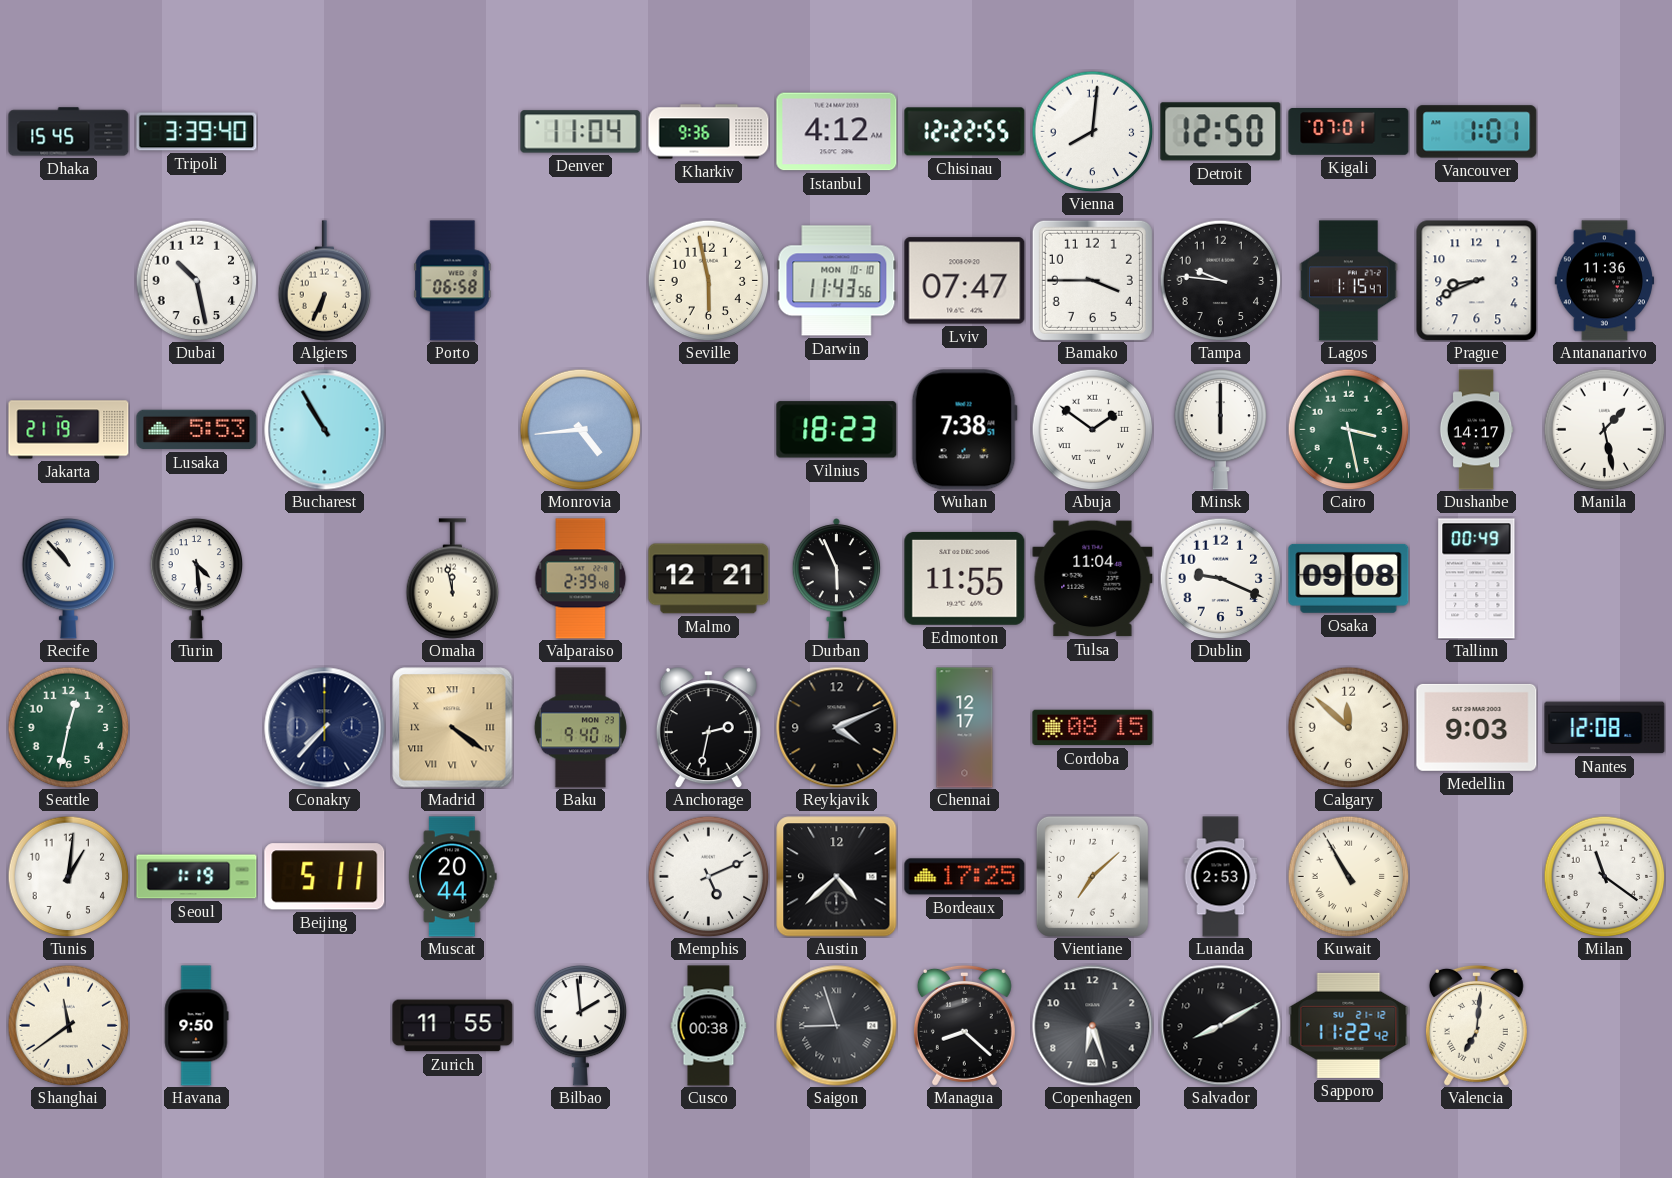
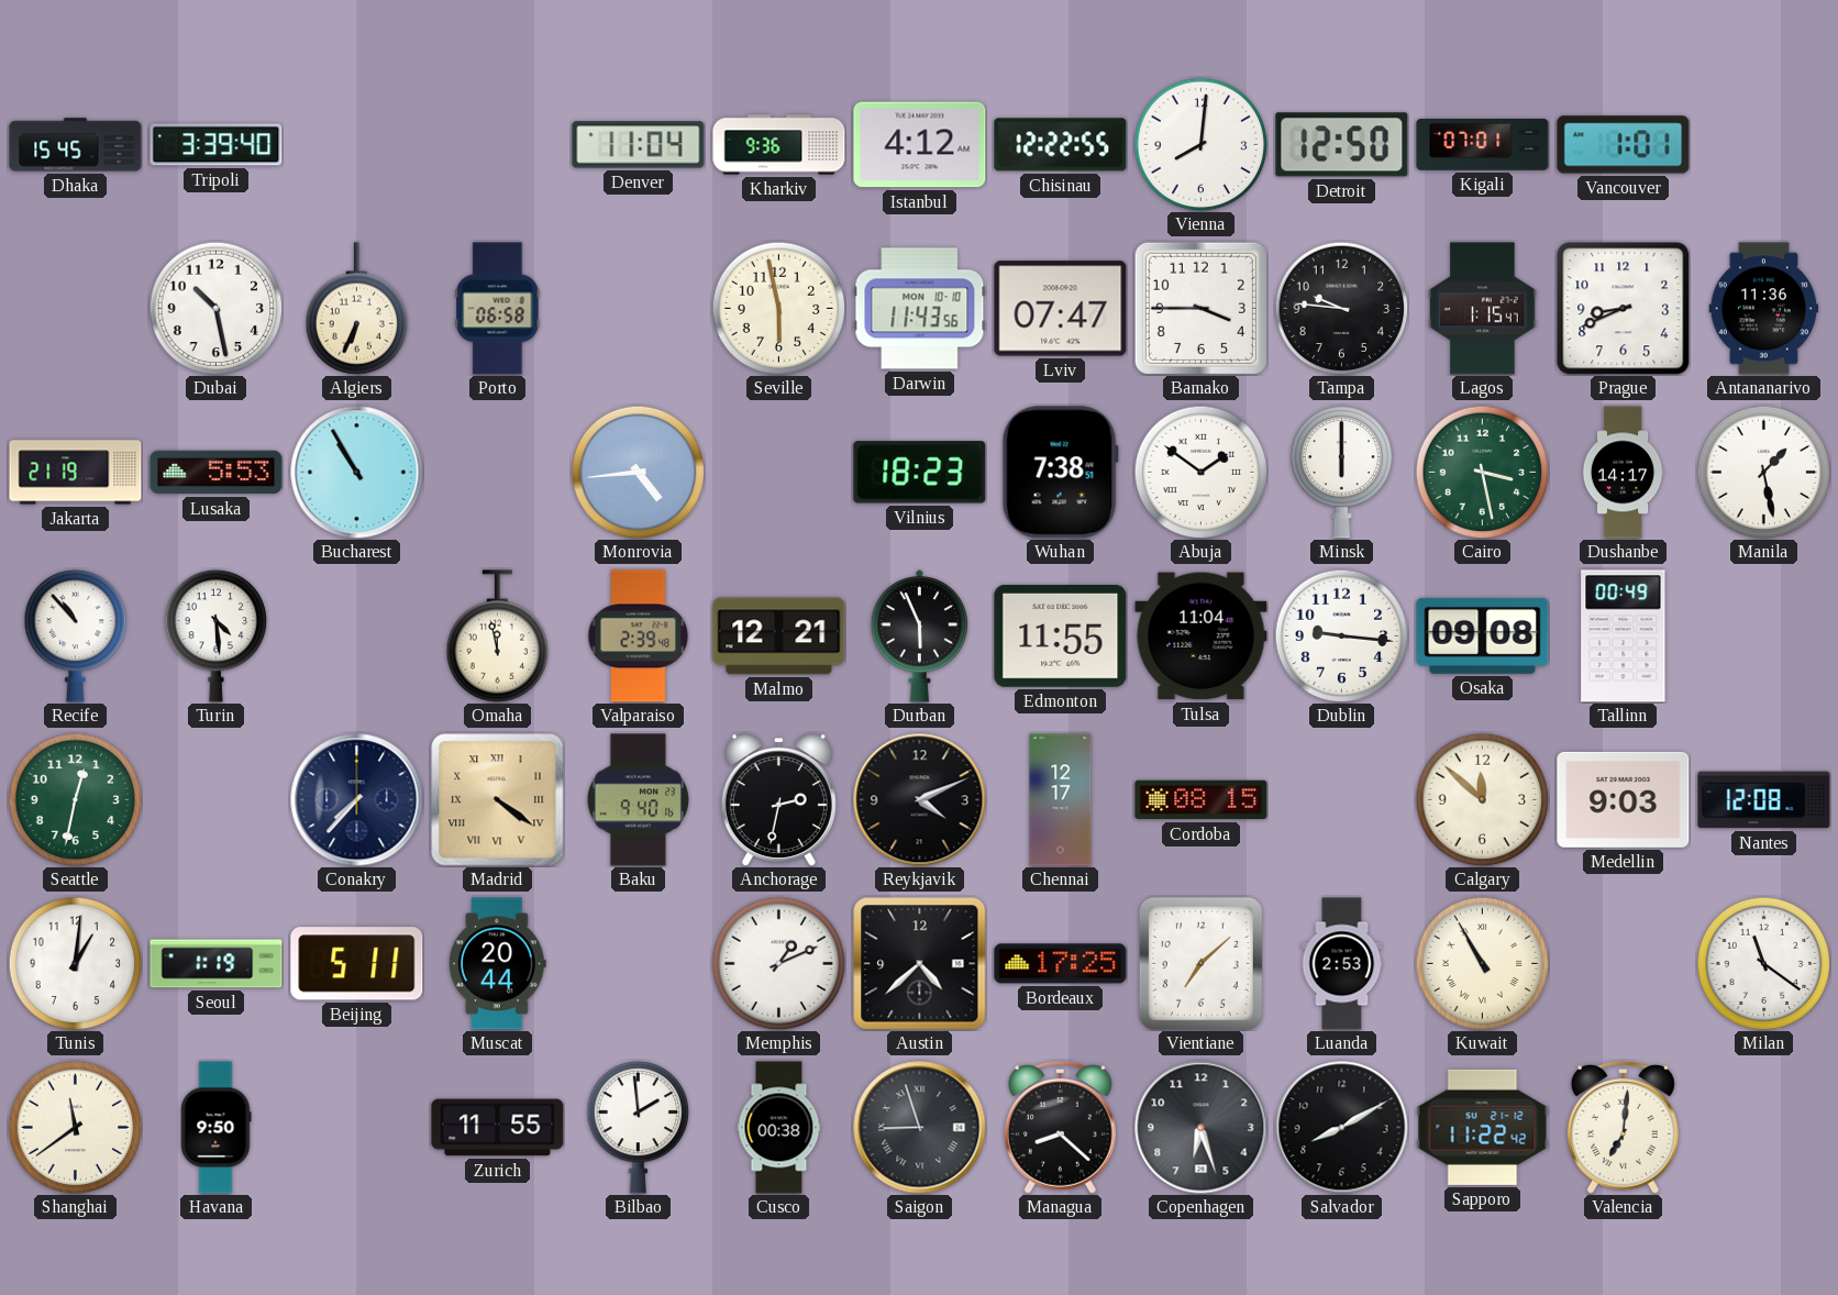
Dublin: 9:19 -> 9:16
Memphis: 5:11 -> 1:11
